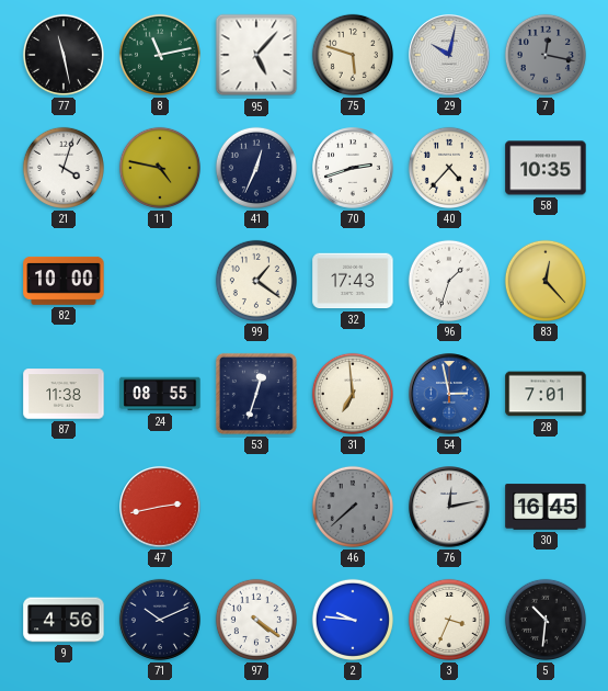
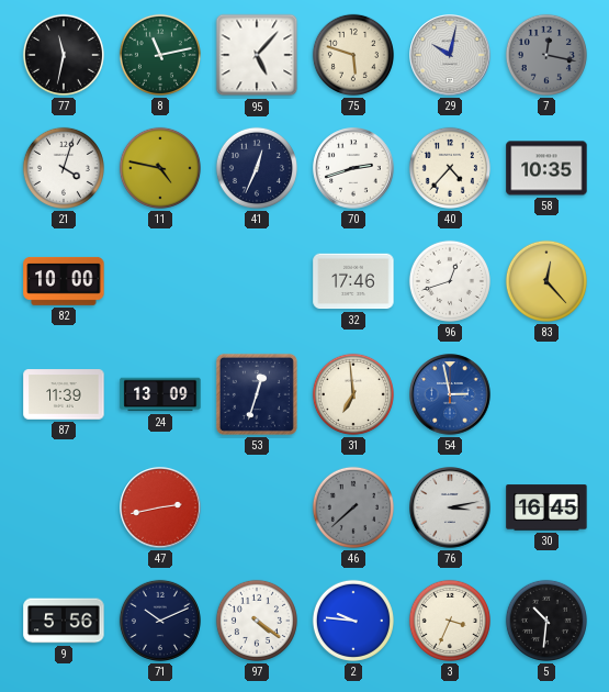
77: 11:28 -> 11:32
99: 1:21 -> none
32: 17:43 -> 17:46
96: 1:33 -> 12:42
87: 11:38 -> 11:39
24: 08:55 -> 13:09
28: 7:01 -> none
76: 12:13 -> 3:13
9: 4:56 -> 5:56
